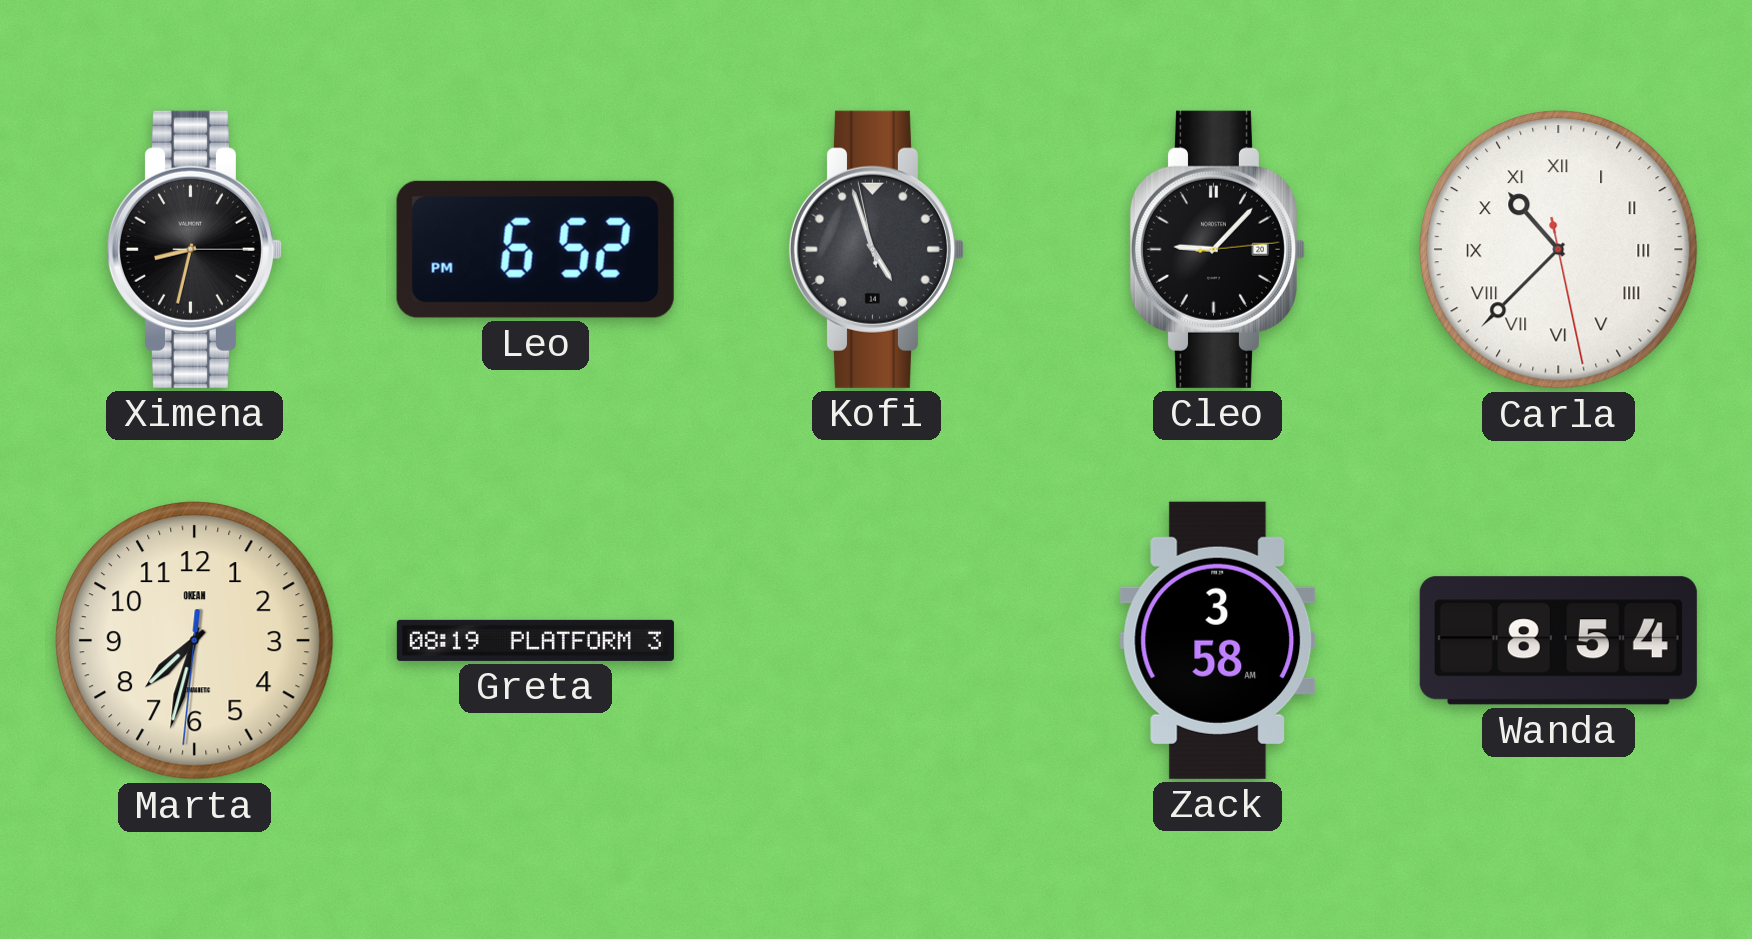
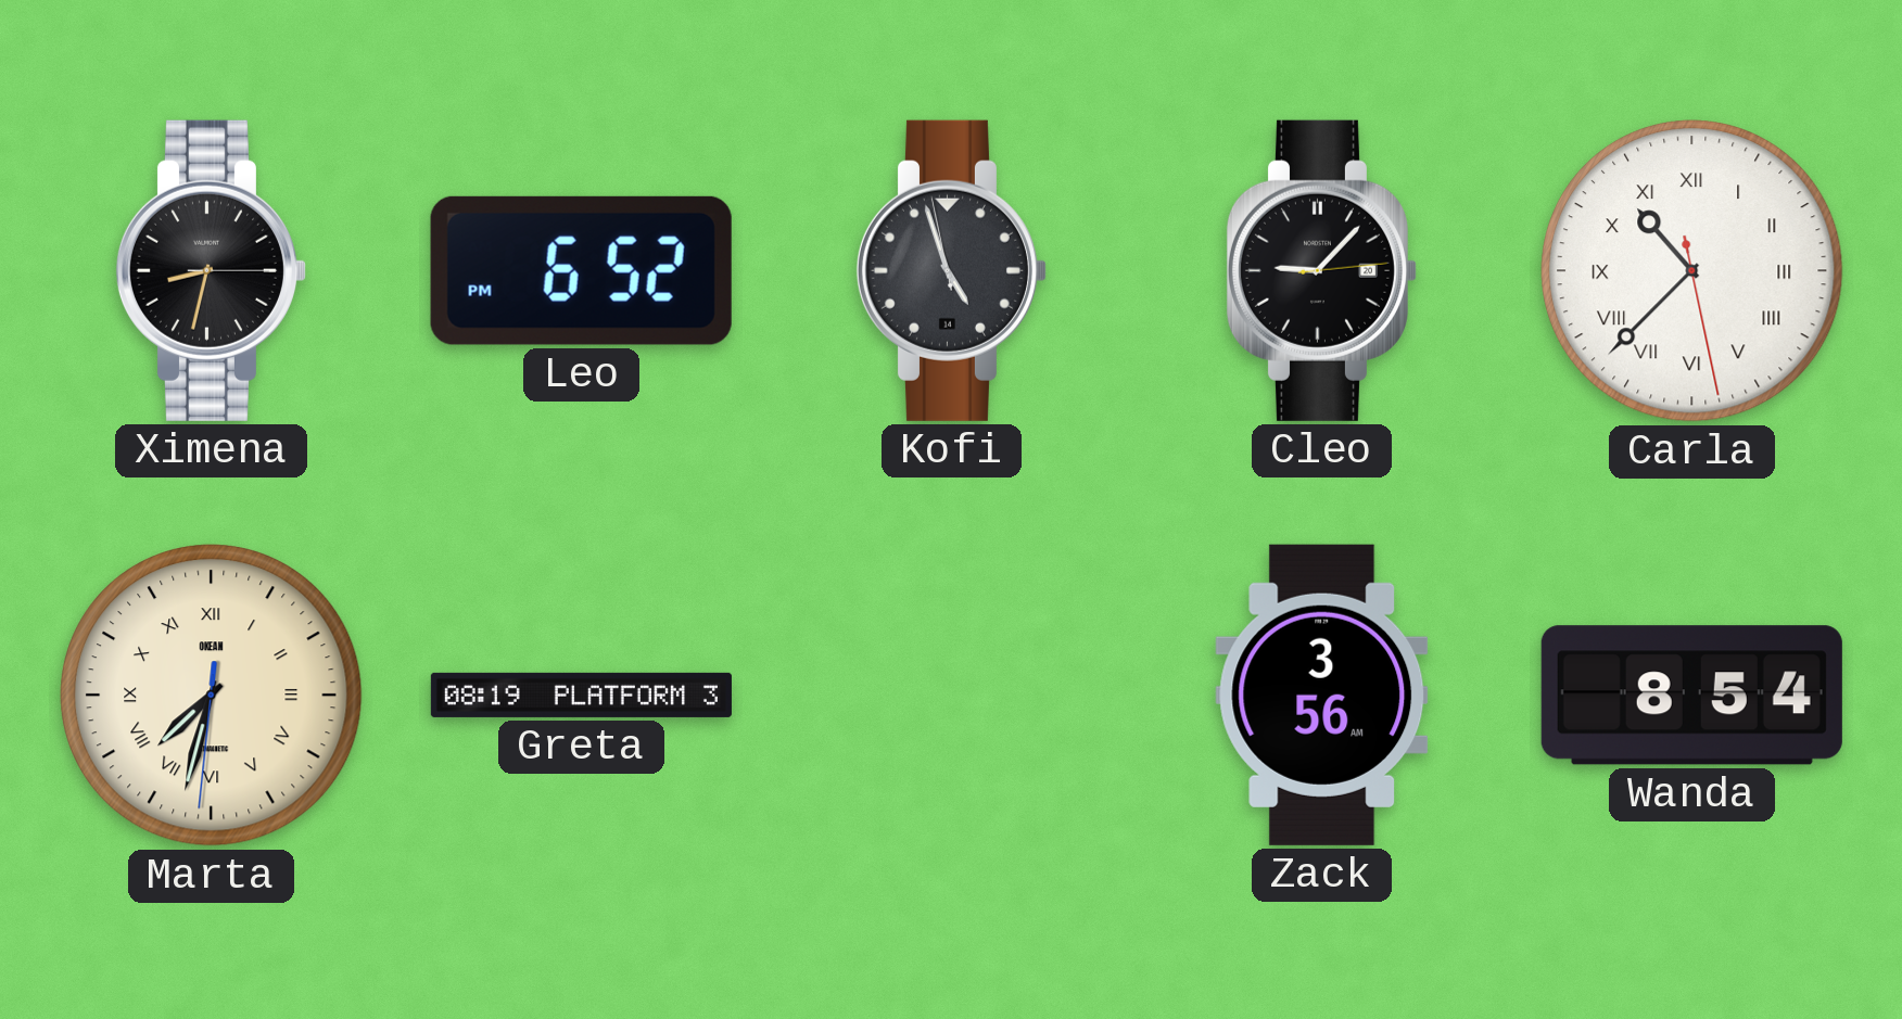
Marta numerals: Arabic -> Roman
Zack: 3:58 -> 3:56
